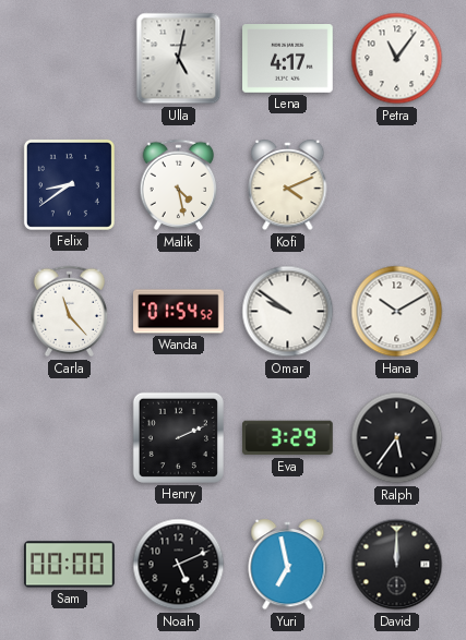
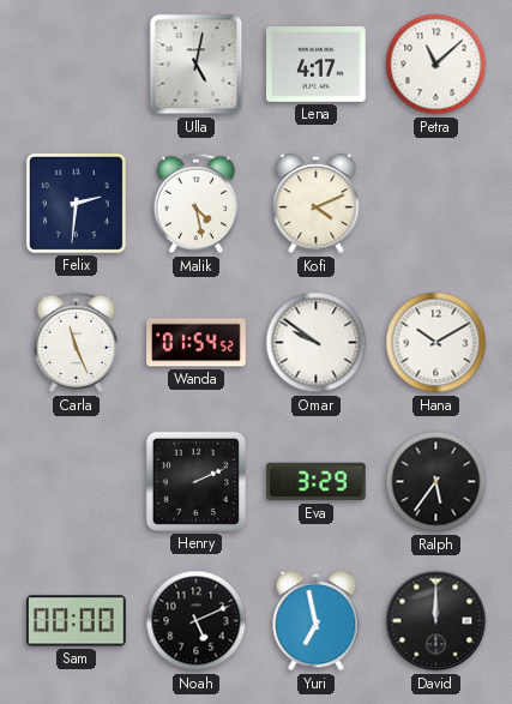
Petra: 11:06 -> 11:08
Felix: 8:39 -> 2:31
Carla: 11:23 -> 11:26
